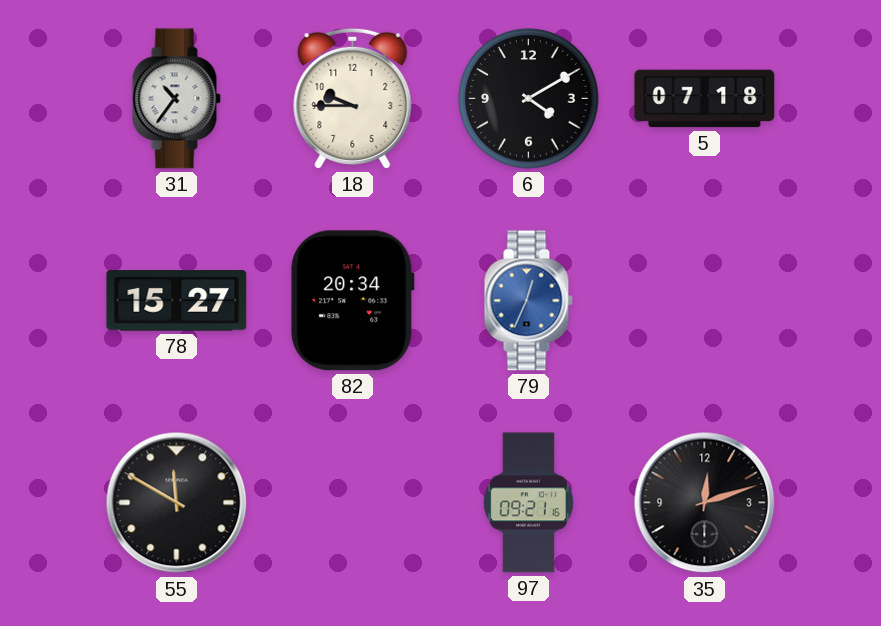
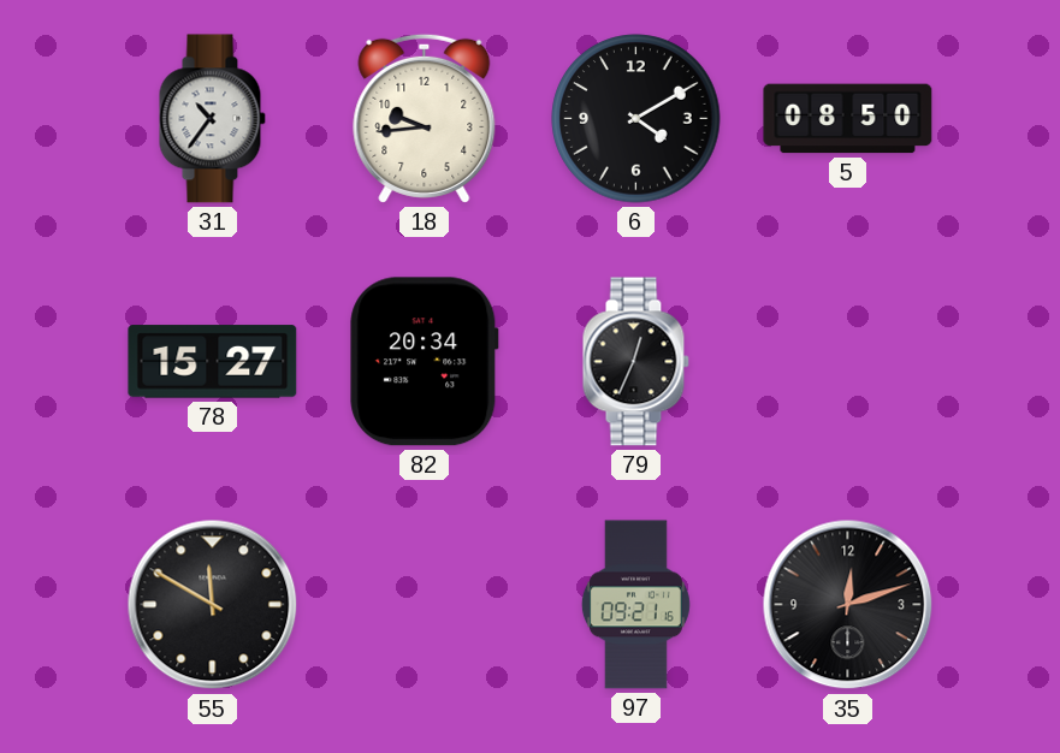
18: 9:45 -> 9:44
5: 07:18 -> 08:50
79 dial: blue -> black
